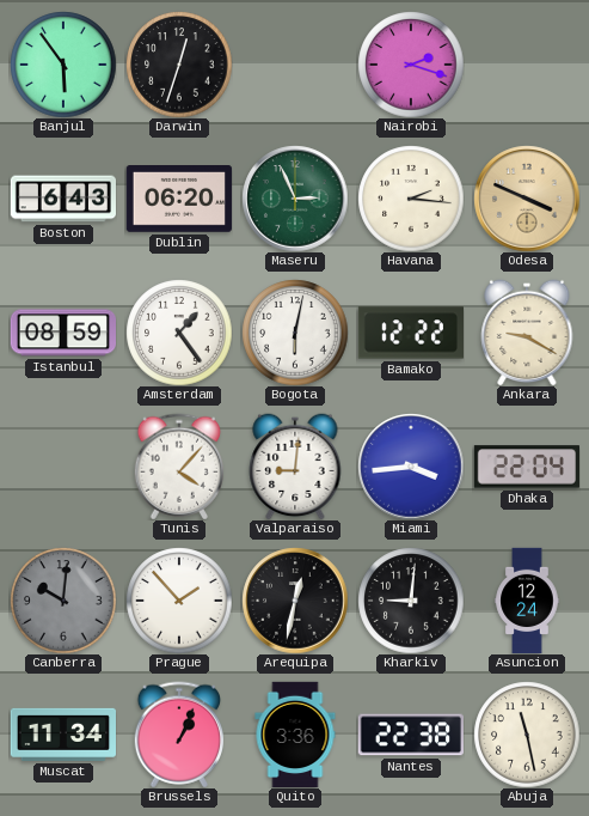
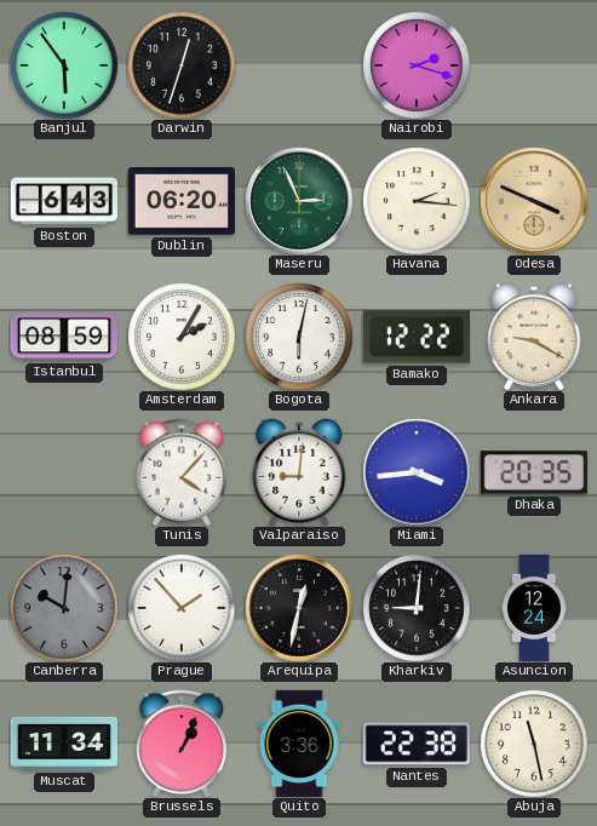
Amsterdam: 1:24 -> 2:05
Dhaka: 22:04 -> 20:35
